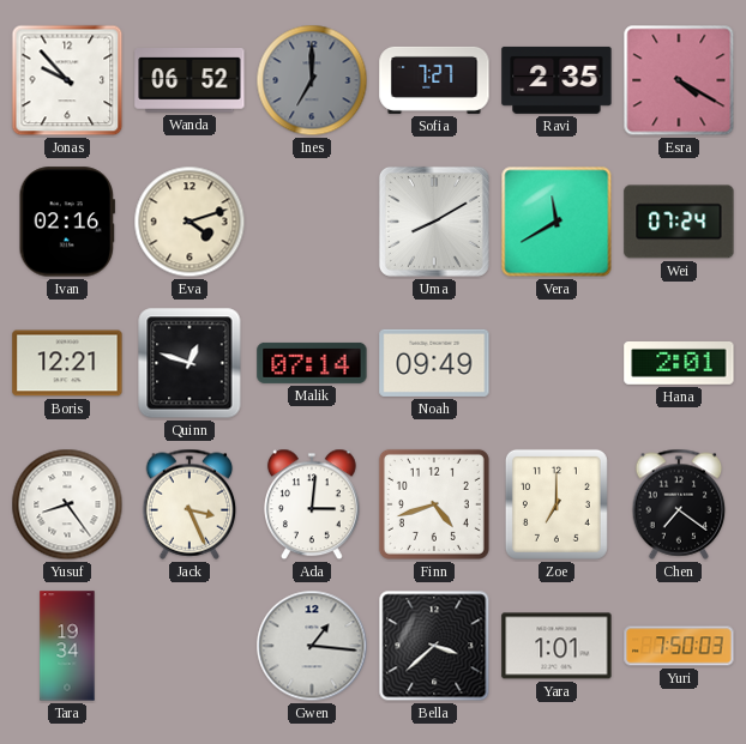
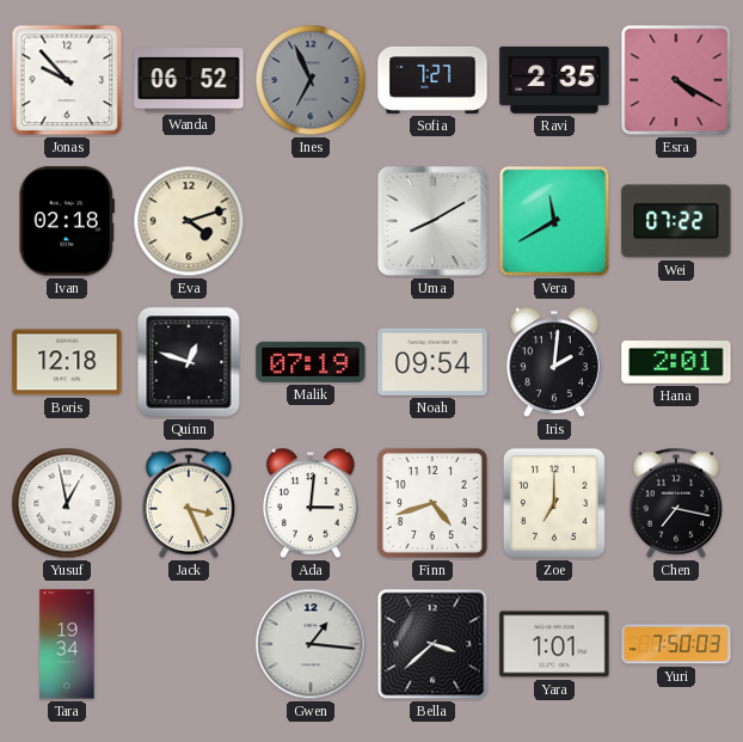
Ines: 7:00 -> 6:56
Ivan: 02:16 -> 02:18
Wei: 07:24 -> 07:22
Boris: 12:21 -> 12:18
Malik: 07:14 -> 07:19
Noah: 09:49 -> 09:54
Iris: none -> 2:01
Yusuf: 8:24 -> 12:58
Chen: 7:21 -> 7:17
